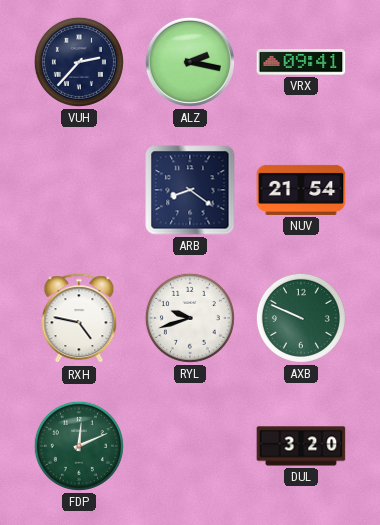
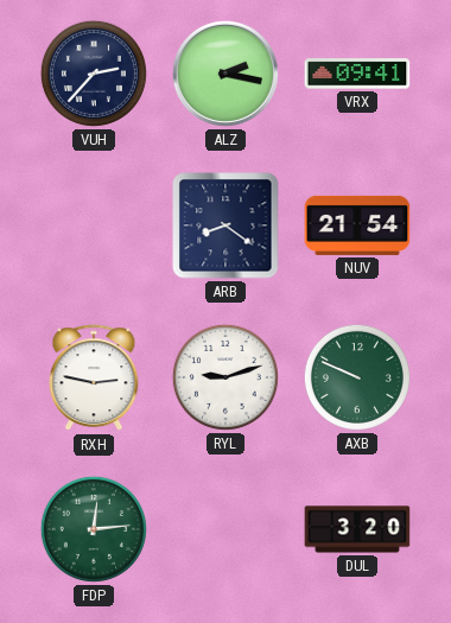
RXH: 4:47 -> 2:47
RYL: 9:42 -> 9:12
FDP: 12:11 -> 12:14
